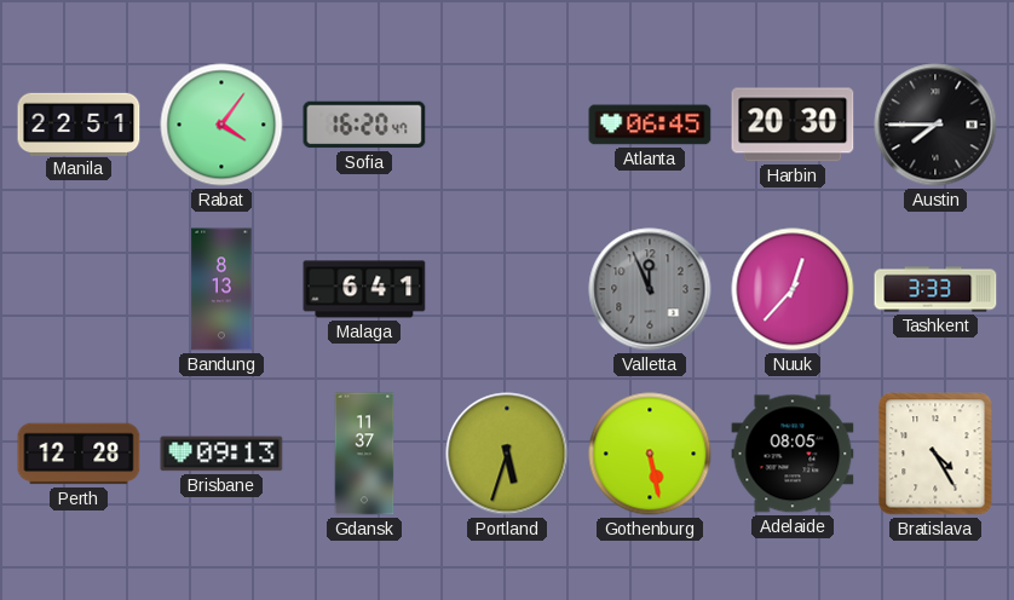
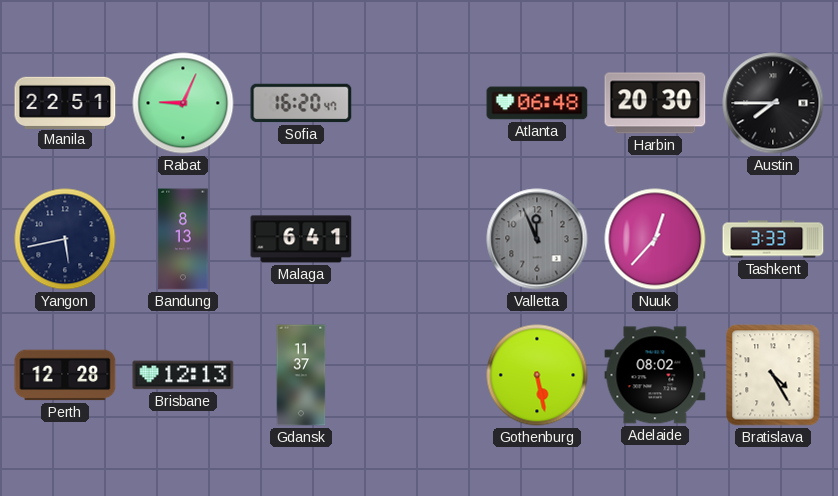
Rabat: 4:06 -> 9:04
Atlanta: 06:45 -> 06:48
Yangon: none -> 5:43
Brisbane: 09:13 -> 12:13
Portland: 5:33 -> none
Adelaide: 08:05 -> 08:02
